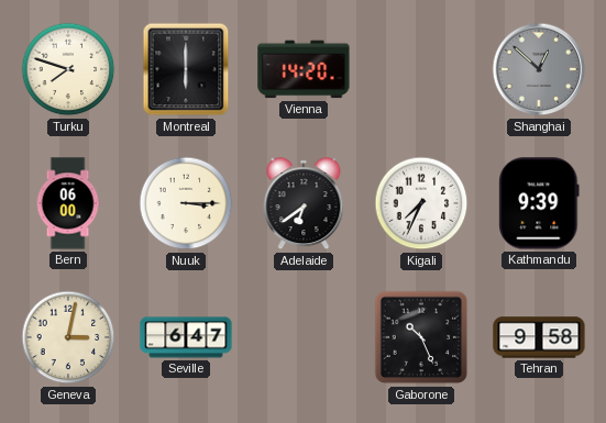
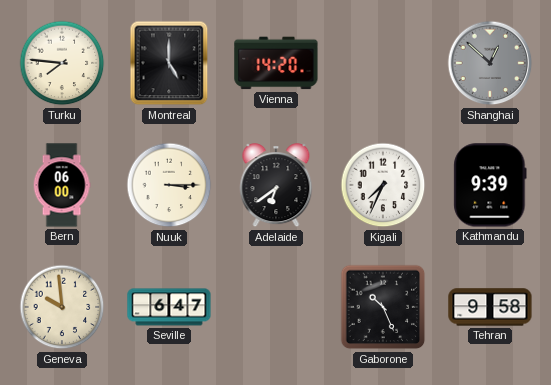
Turku: 7:48 -> 7:46
Montreal: 6:00 -> 5:00
Geneva: 3:02 -> 9:59
